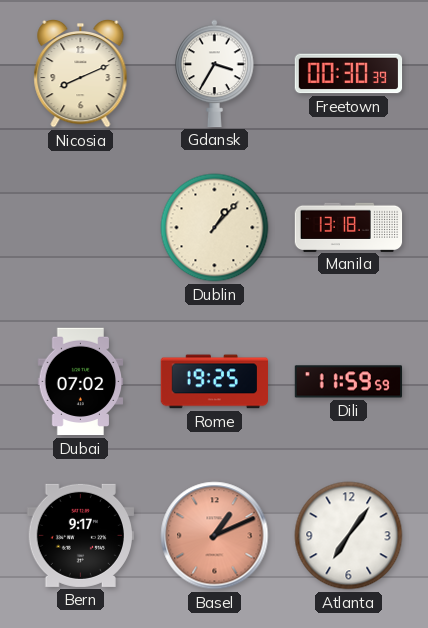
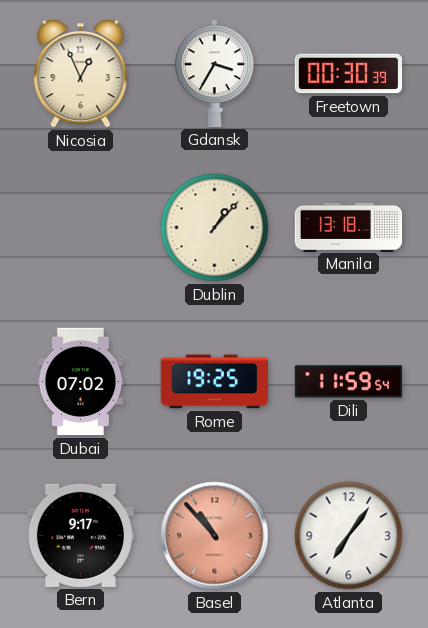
Nicosia: 8:11 -> 12:56
Dili: 11:59:59 -> 11:59:54
Basel: 1:11 -> 10:53
